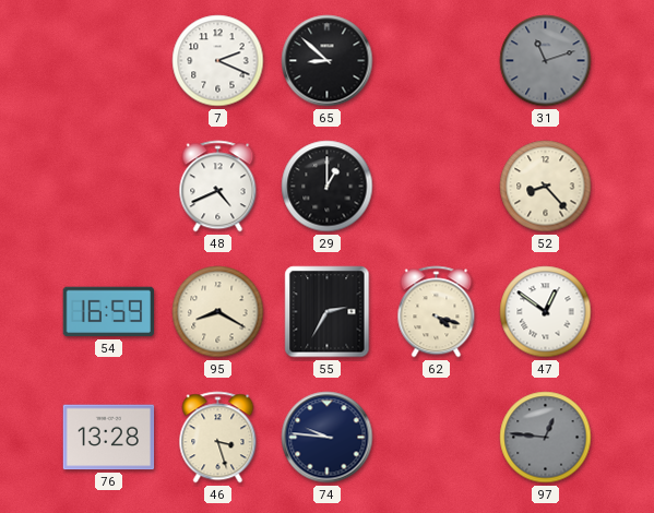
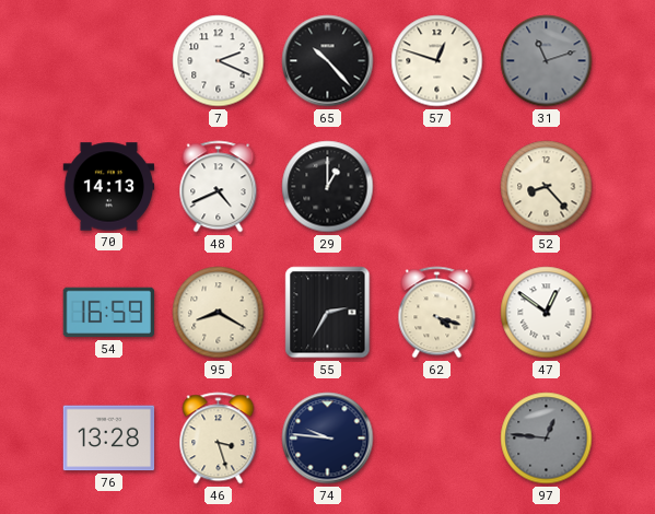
65: 8:52 -> 10:23
57: none -> 12:48
70: none -> 14:13
